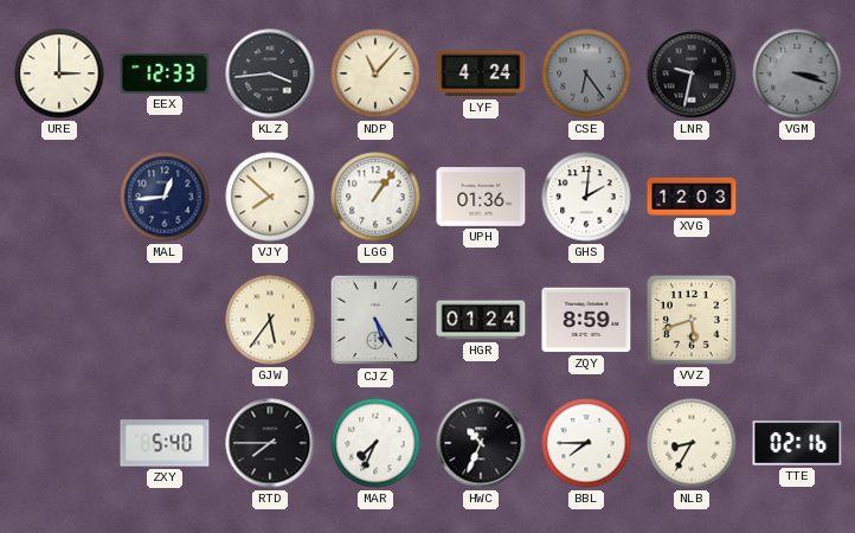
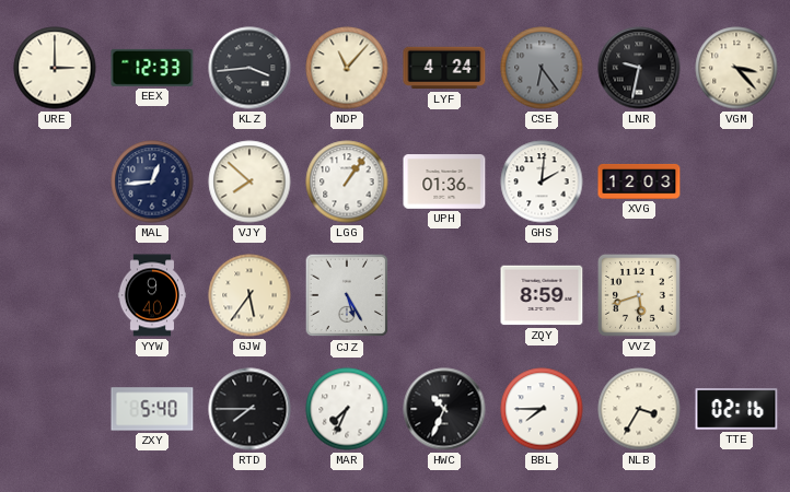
VGM: 3:18 -> 3:23
VGM dial: grey -> cream
YYW: none -> 9:40
HGR: 01:24 -> none
NLB: 8:35 -> 3:35
